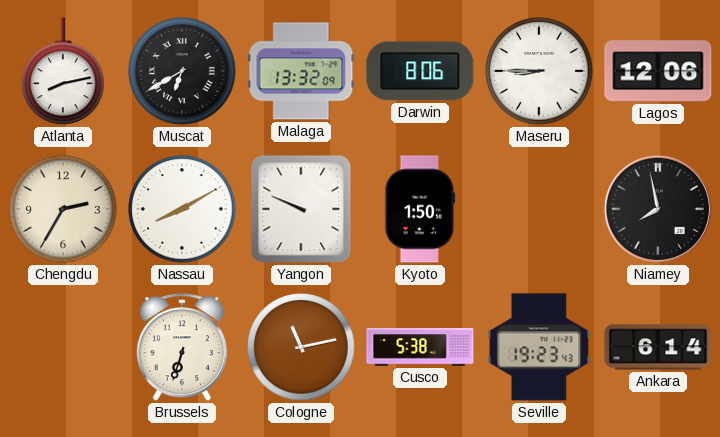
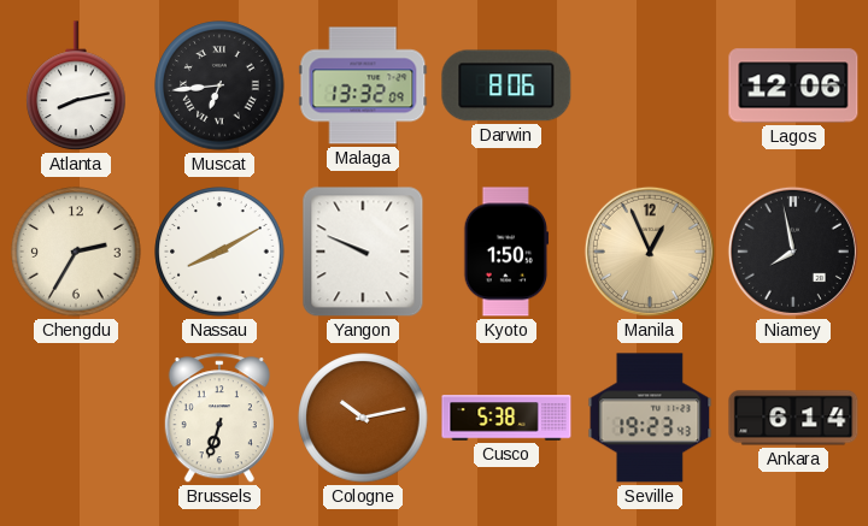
Muscat: 6:40 -> 6:44
Maseru: 8:45 -> none
Manila: none -> 12:56
Cologne: 11:13 -> 10:13
